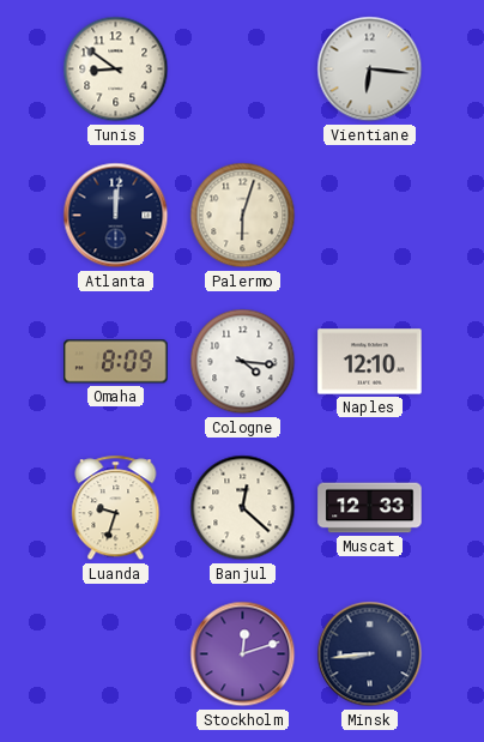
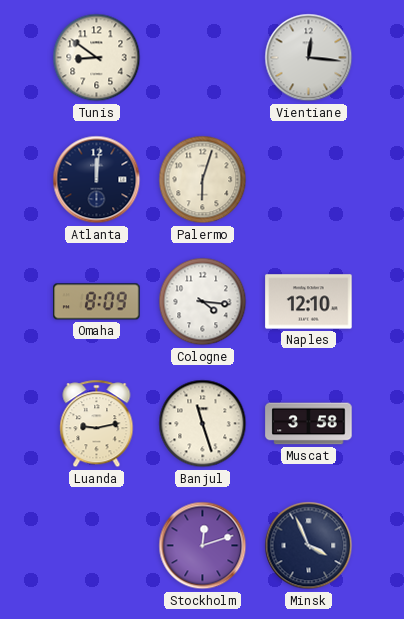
Vientiane: 6:16 -> 12:16
Luanda: 9:33 -> 9:13
Banjul: 12:22 -> 11:27
Muscat: 12:33 -> 3:58
Minsk: 8:44 -> 3:56
